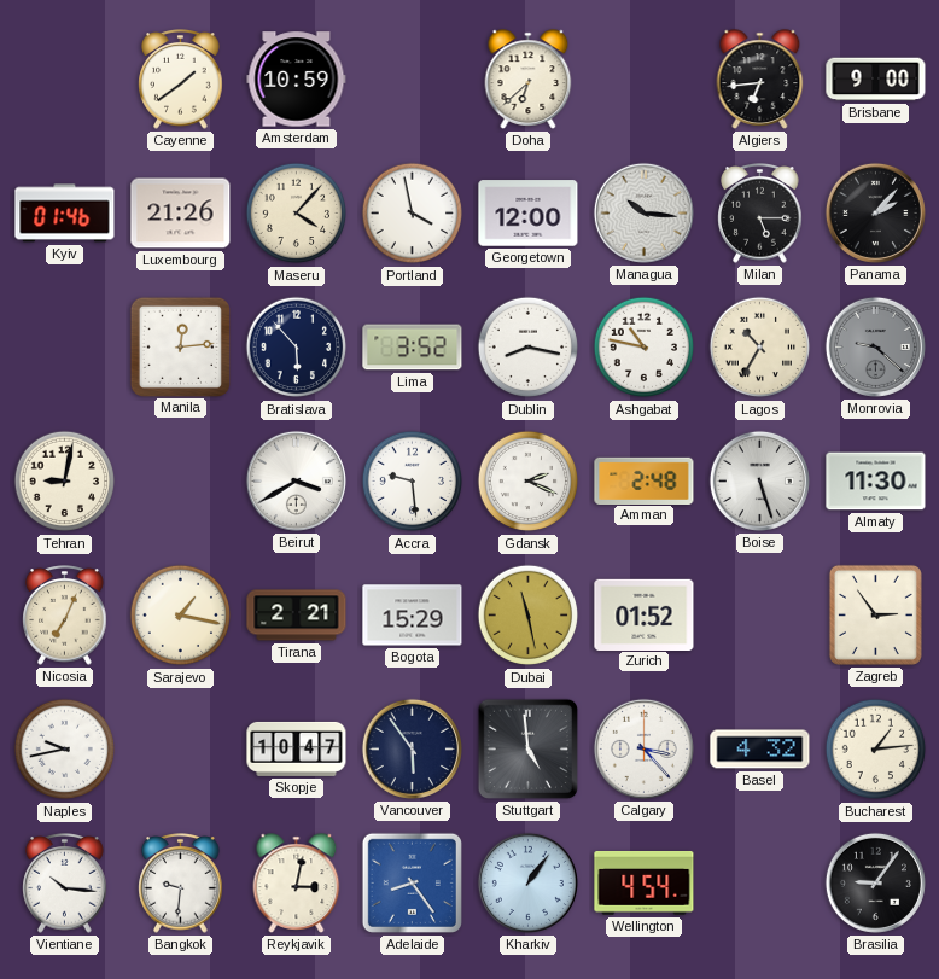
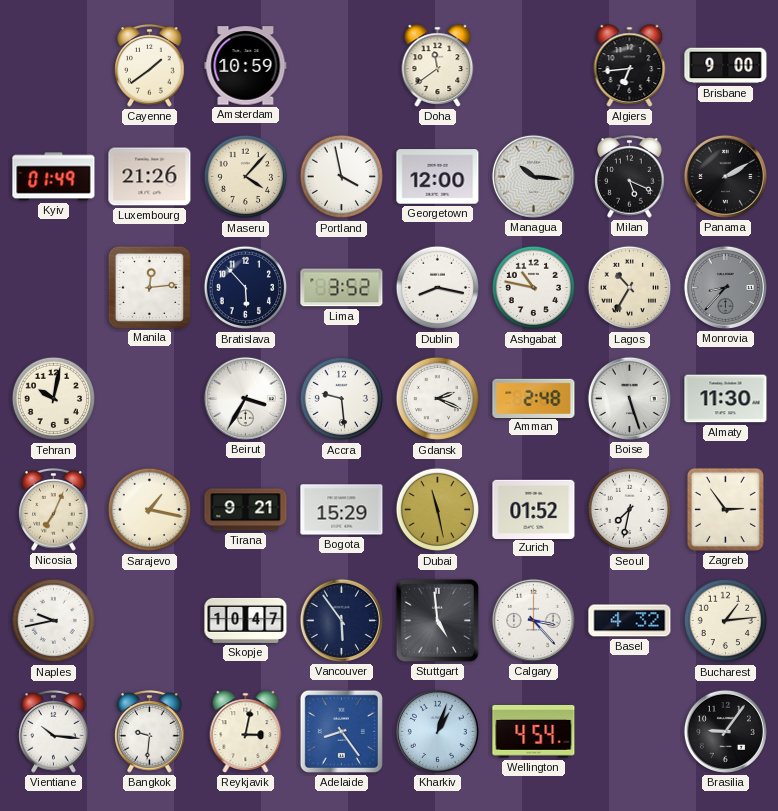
Doha: 6:38 -> 11:39
Kyiv: 01:46 -> 01:49
Milan: 5:15 -> 5:19
Panama: 2:07 -> 2:10
Monrovia: 9:22 -> 8:37
Tehran: 9:02 -> 10:02
Beirut: 3:40 -> 3:35
Tirana: 2:21 -> 9:21
Seoul: none -> 7:32
Kharkiv: 1:06 -> 1:03
